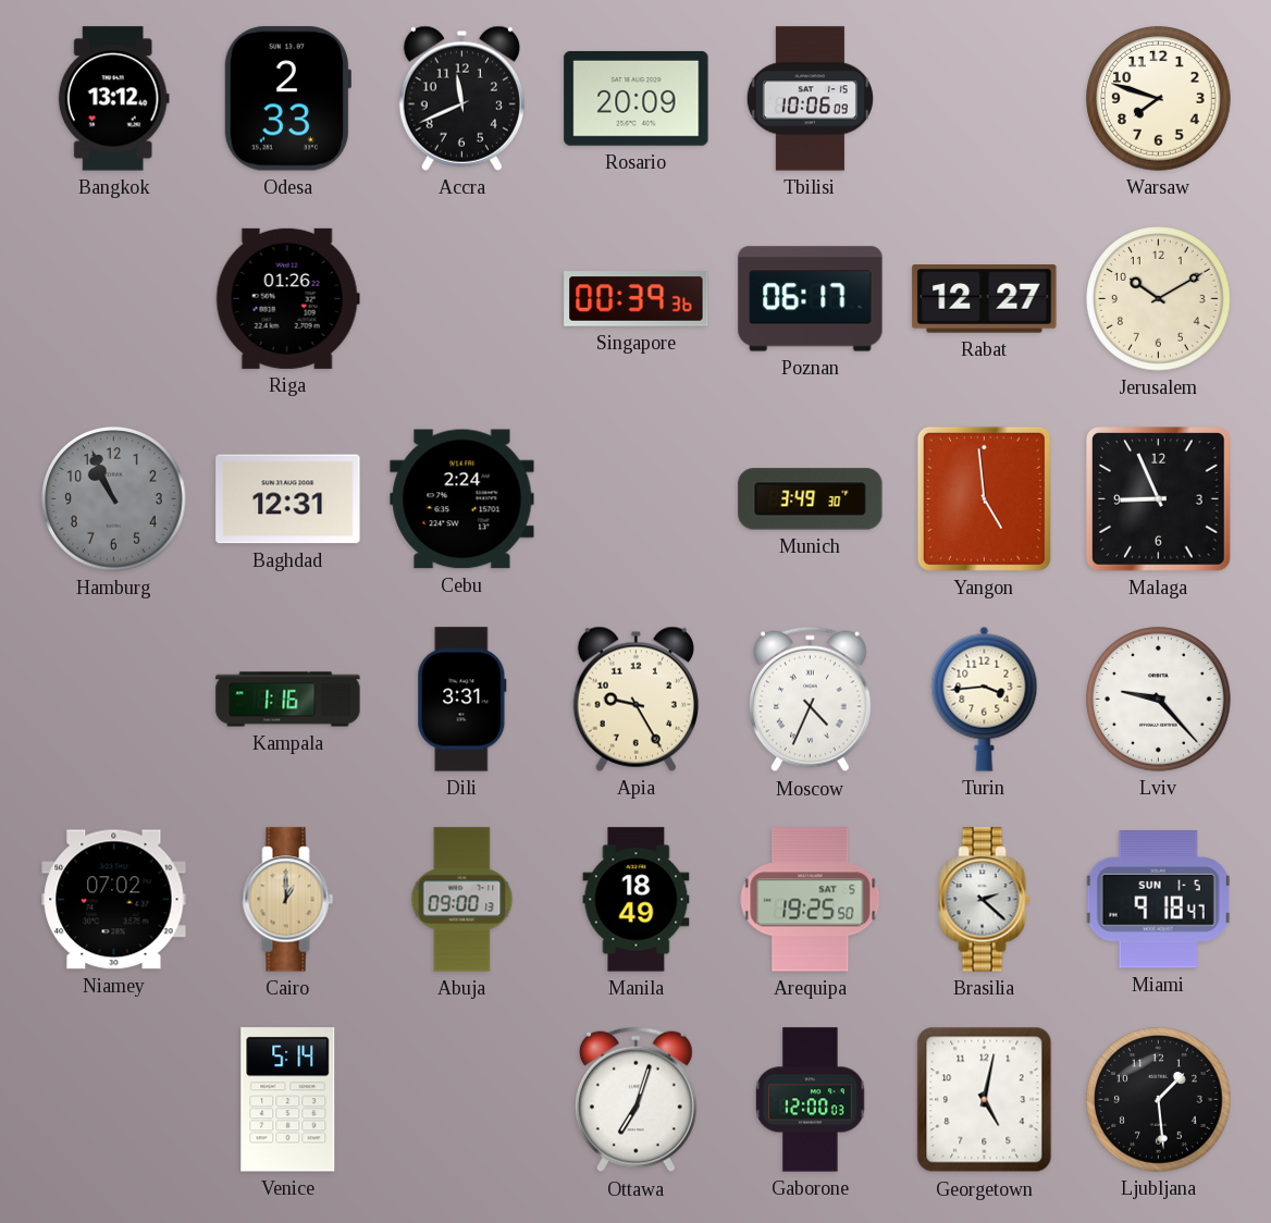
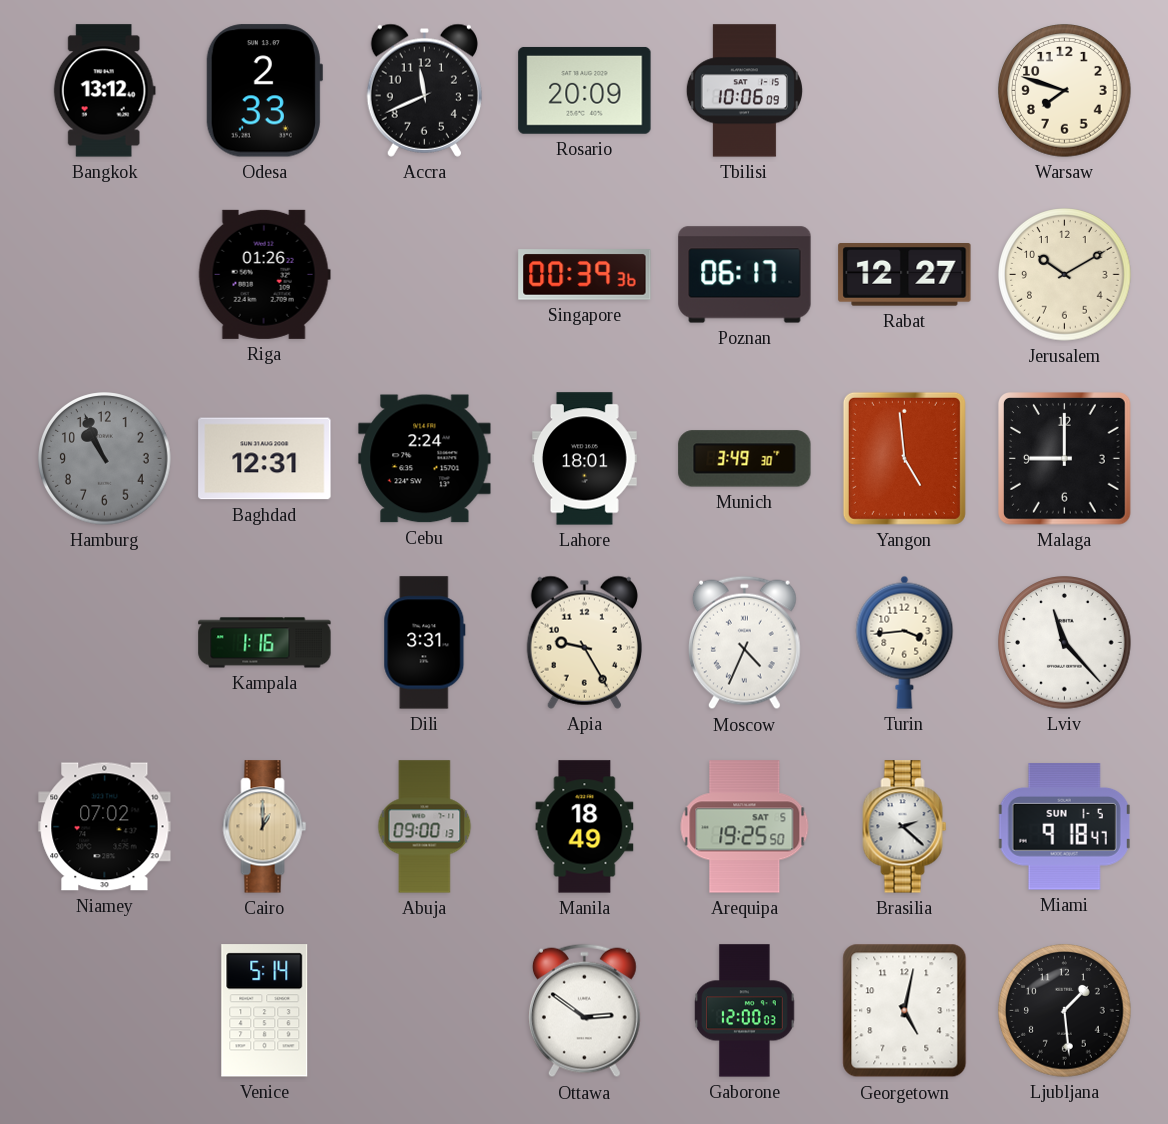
Lahore: none -> 18:01
Malaga: 8:56 -> 9:00
Lviv: 9:23 -> 11:23
Ottawa: 7:03 -> 2:51
